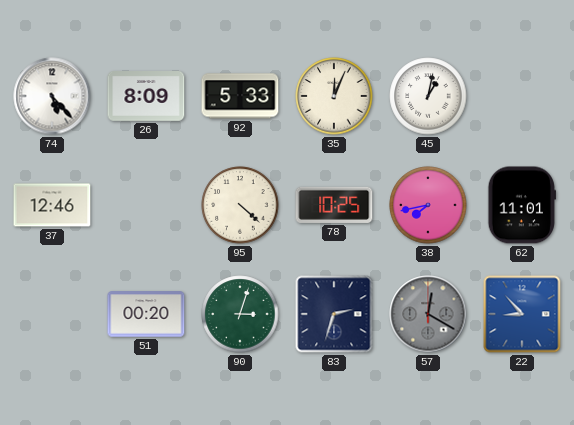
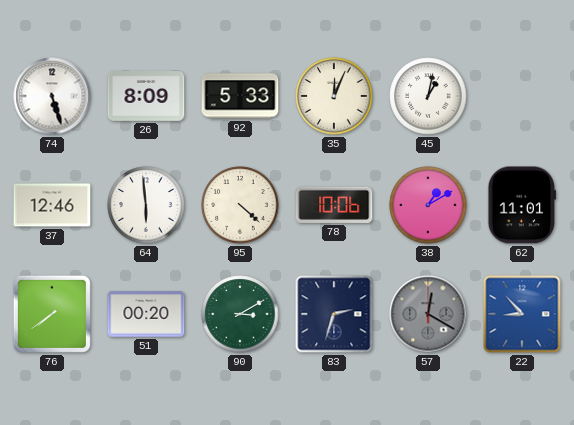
74: 5:23 -> 5:27
64: none -> 5:59
78: 10:25 -> 10:06
38: 7:43 -> 1:10
76: none -> 7:39
90: 3:03 -> 3:10
